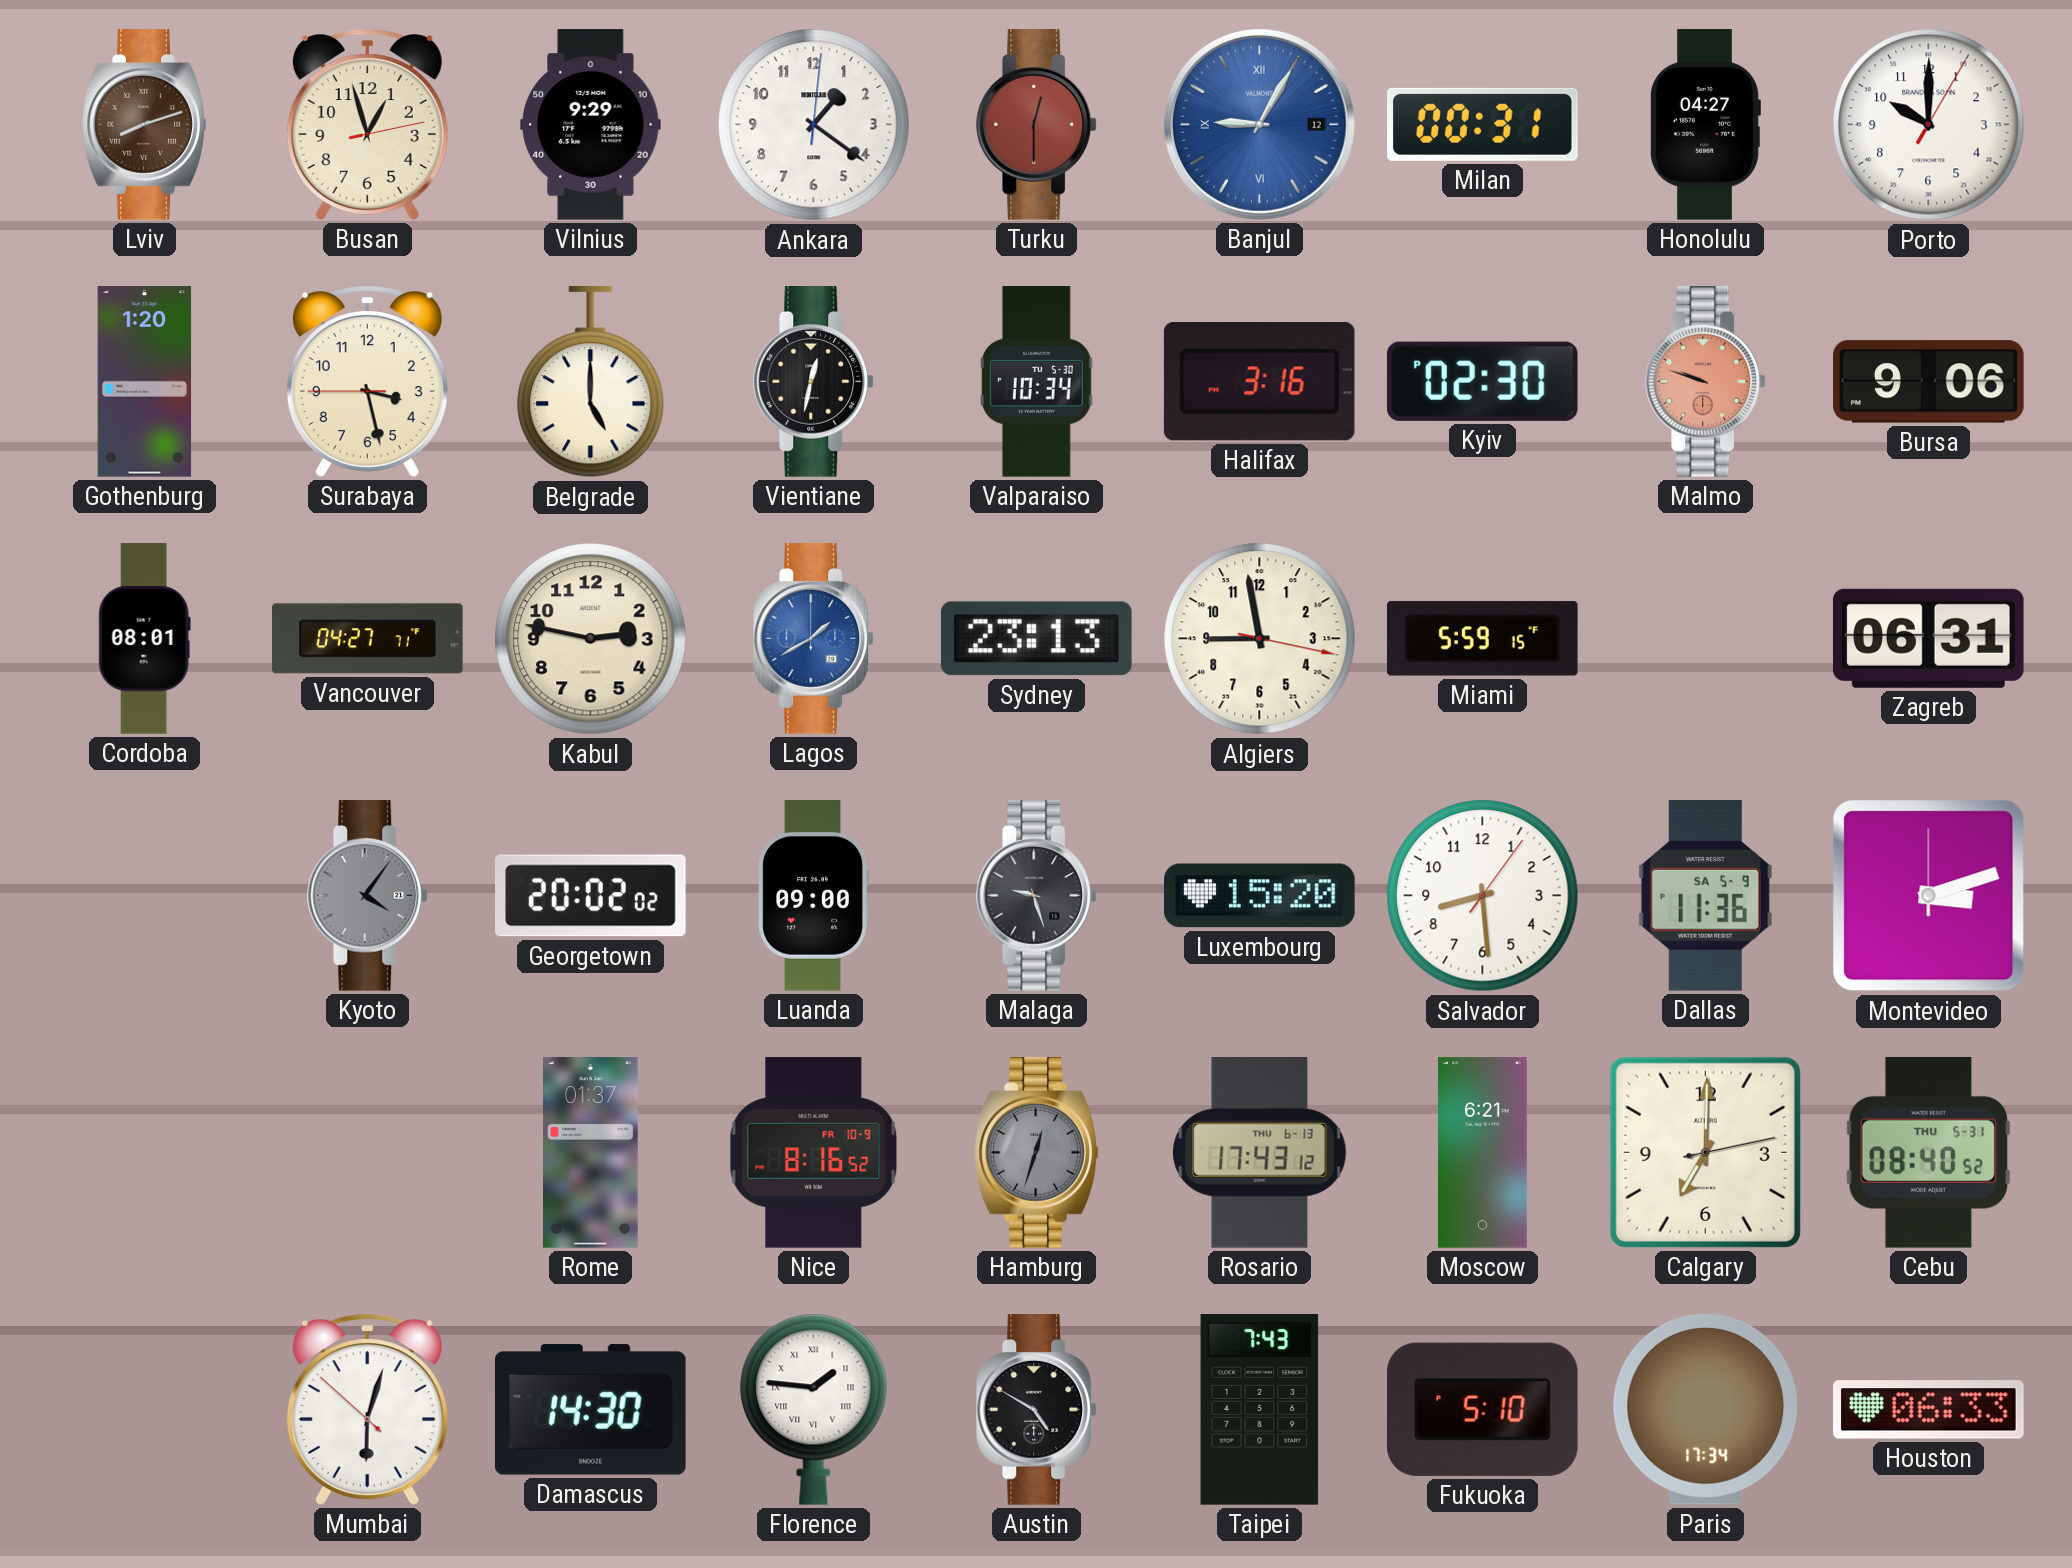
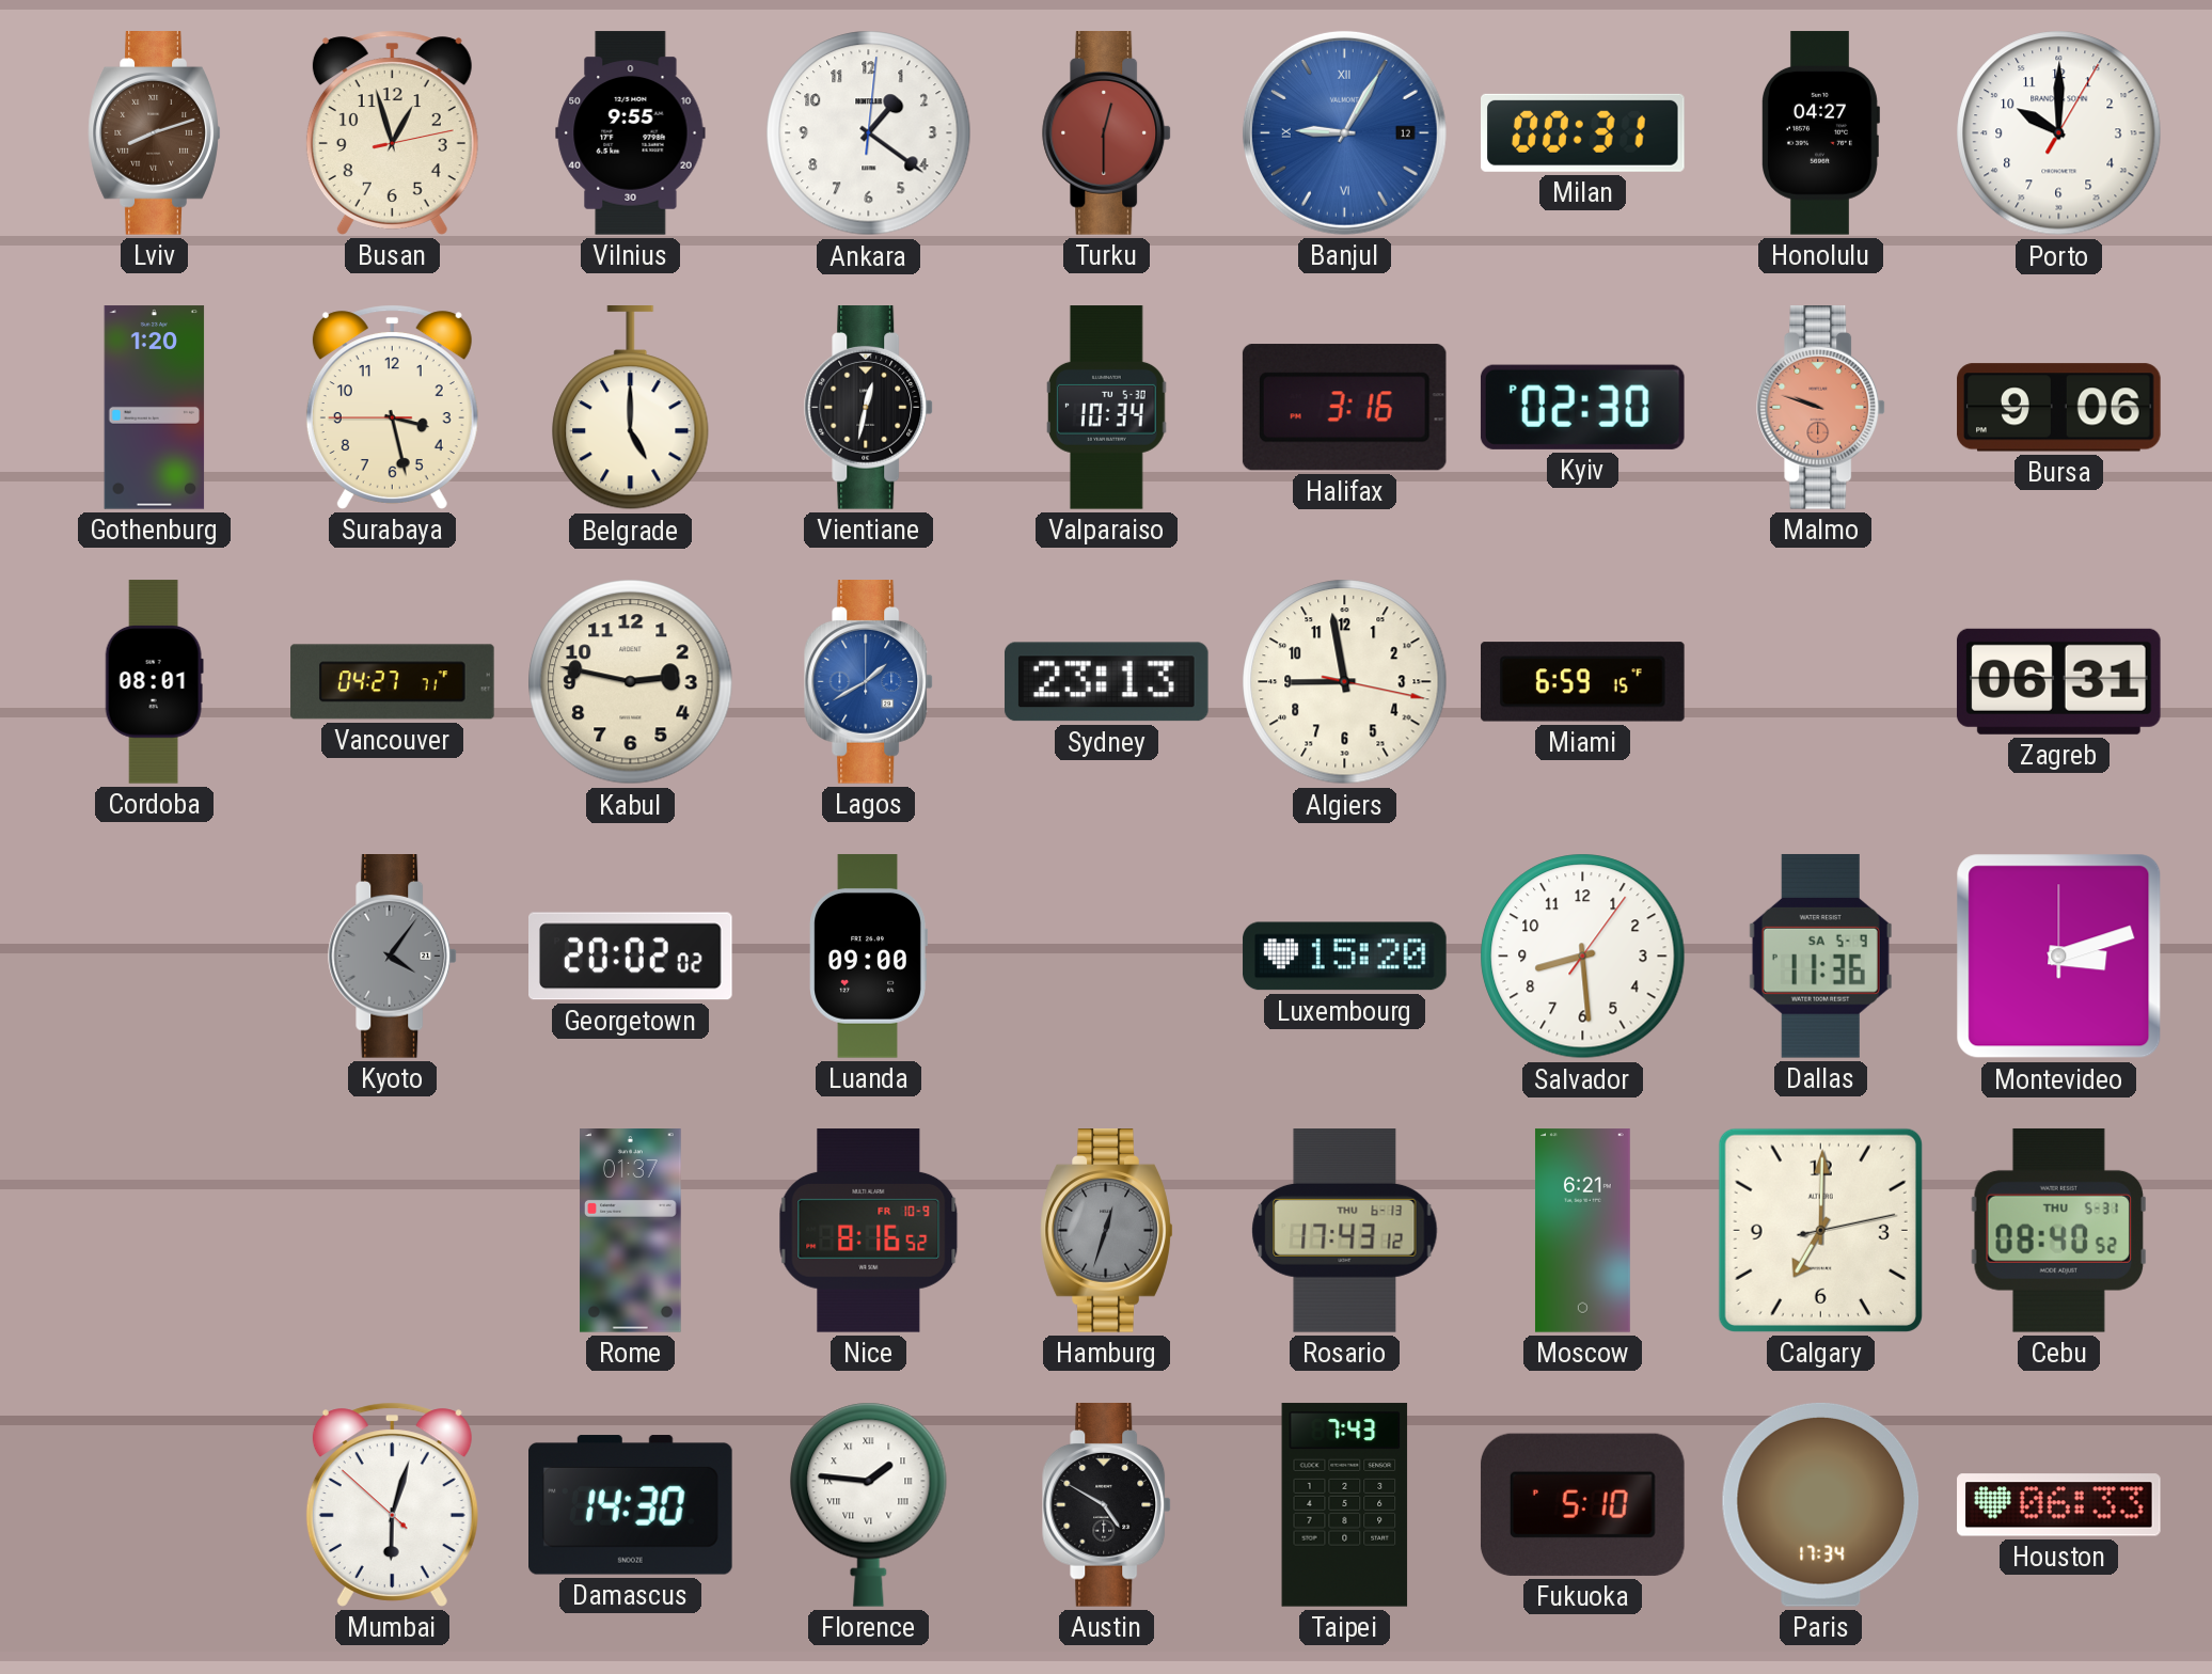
Vilnius: 9:29 -> 9:55
Miami: 5:59 -> 6:59
Malaga: 9:27 -> none
